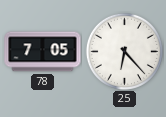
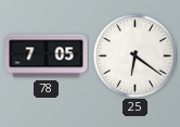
25: 6:23 -> 6:21
